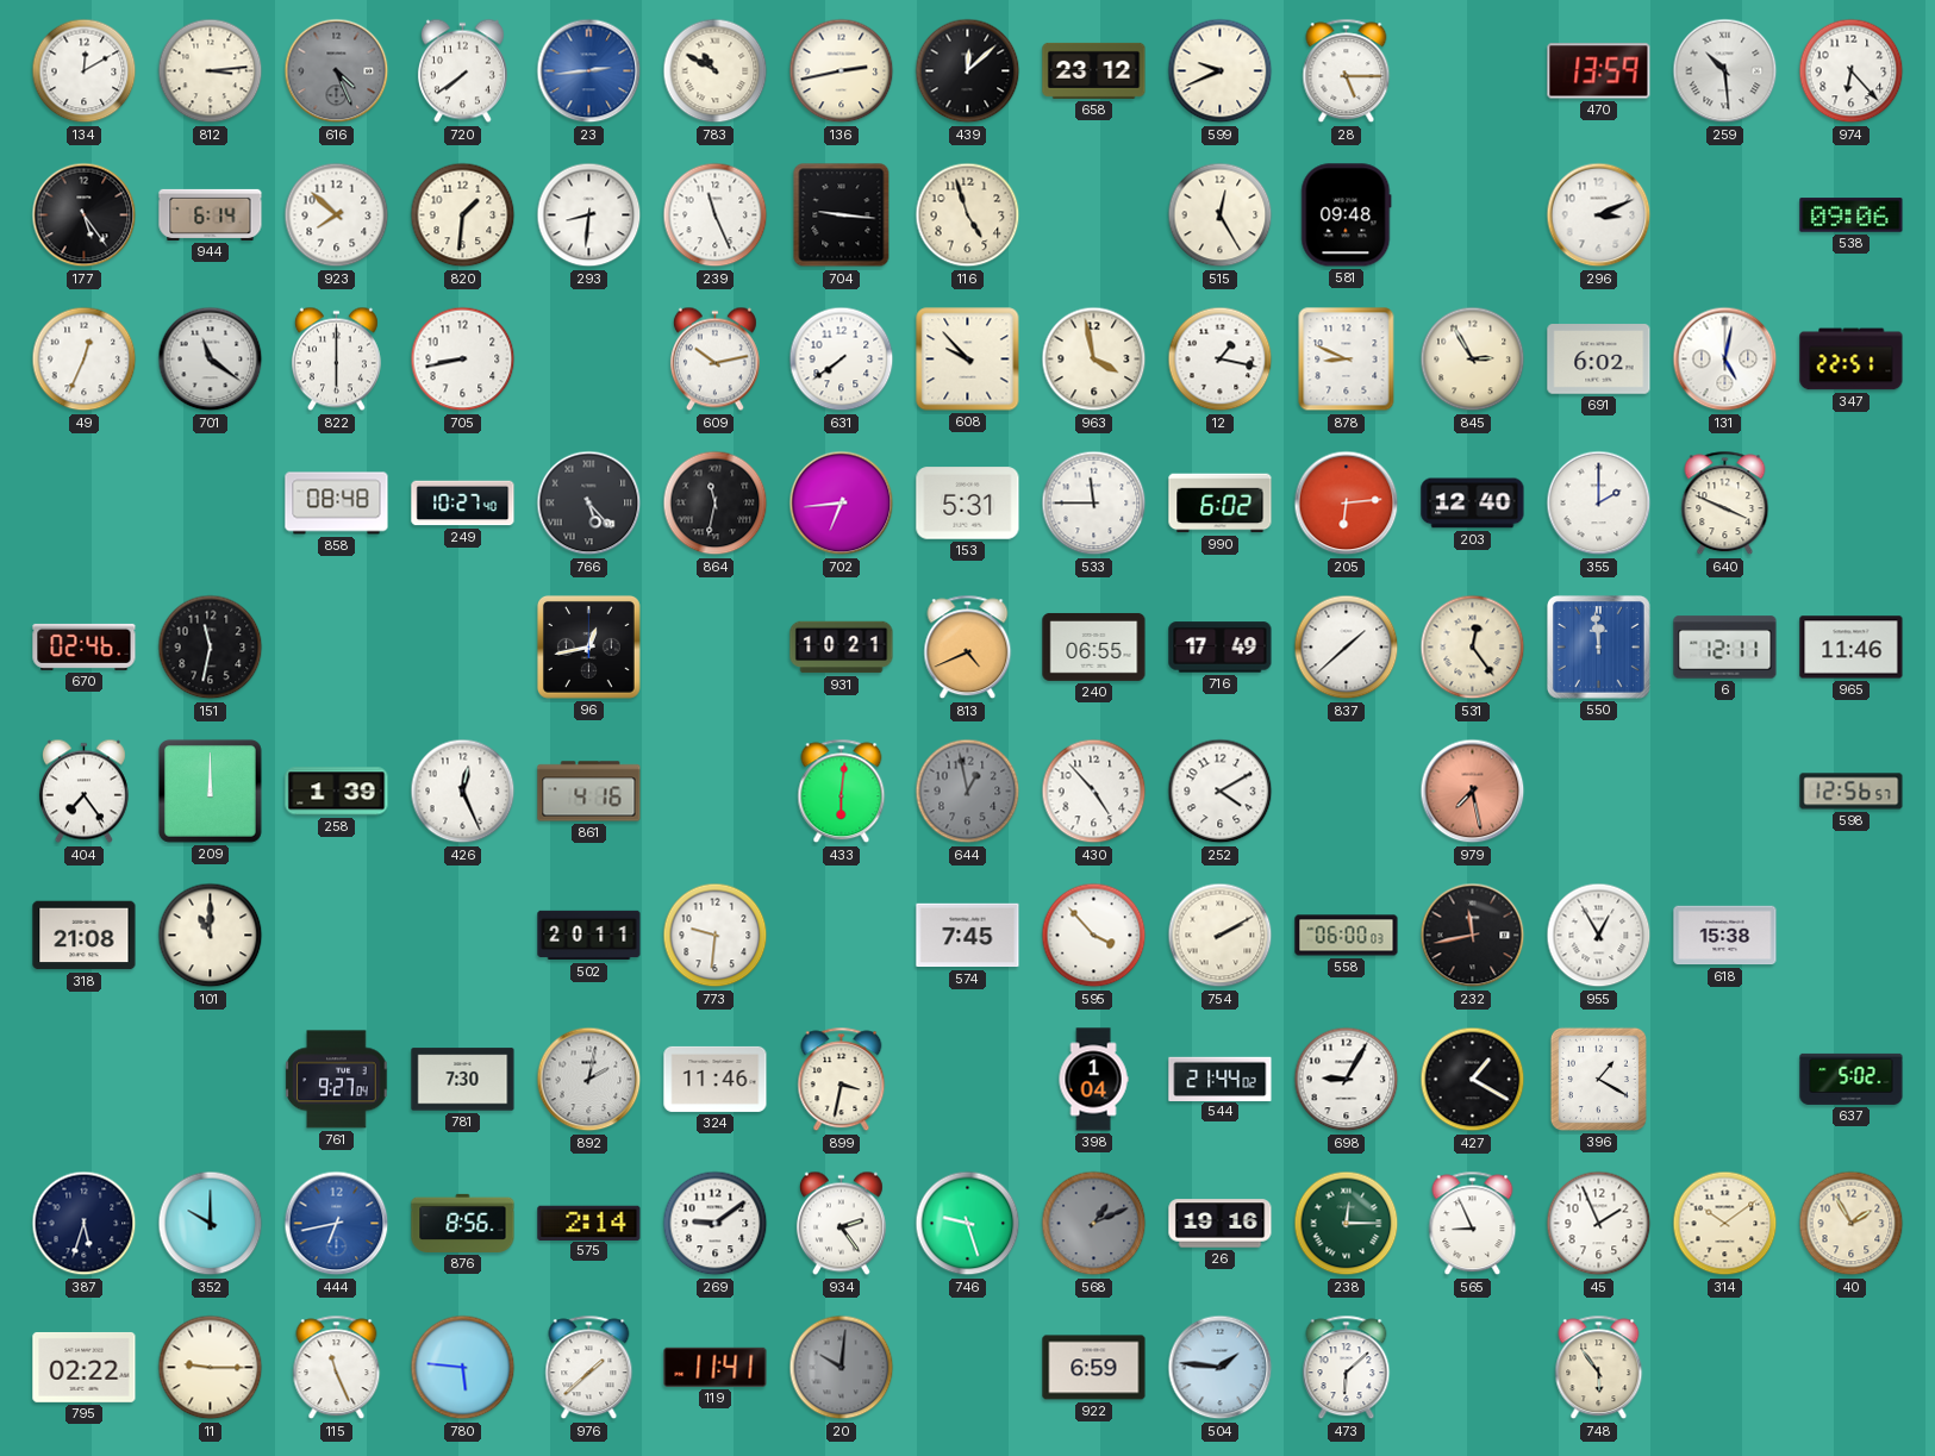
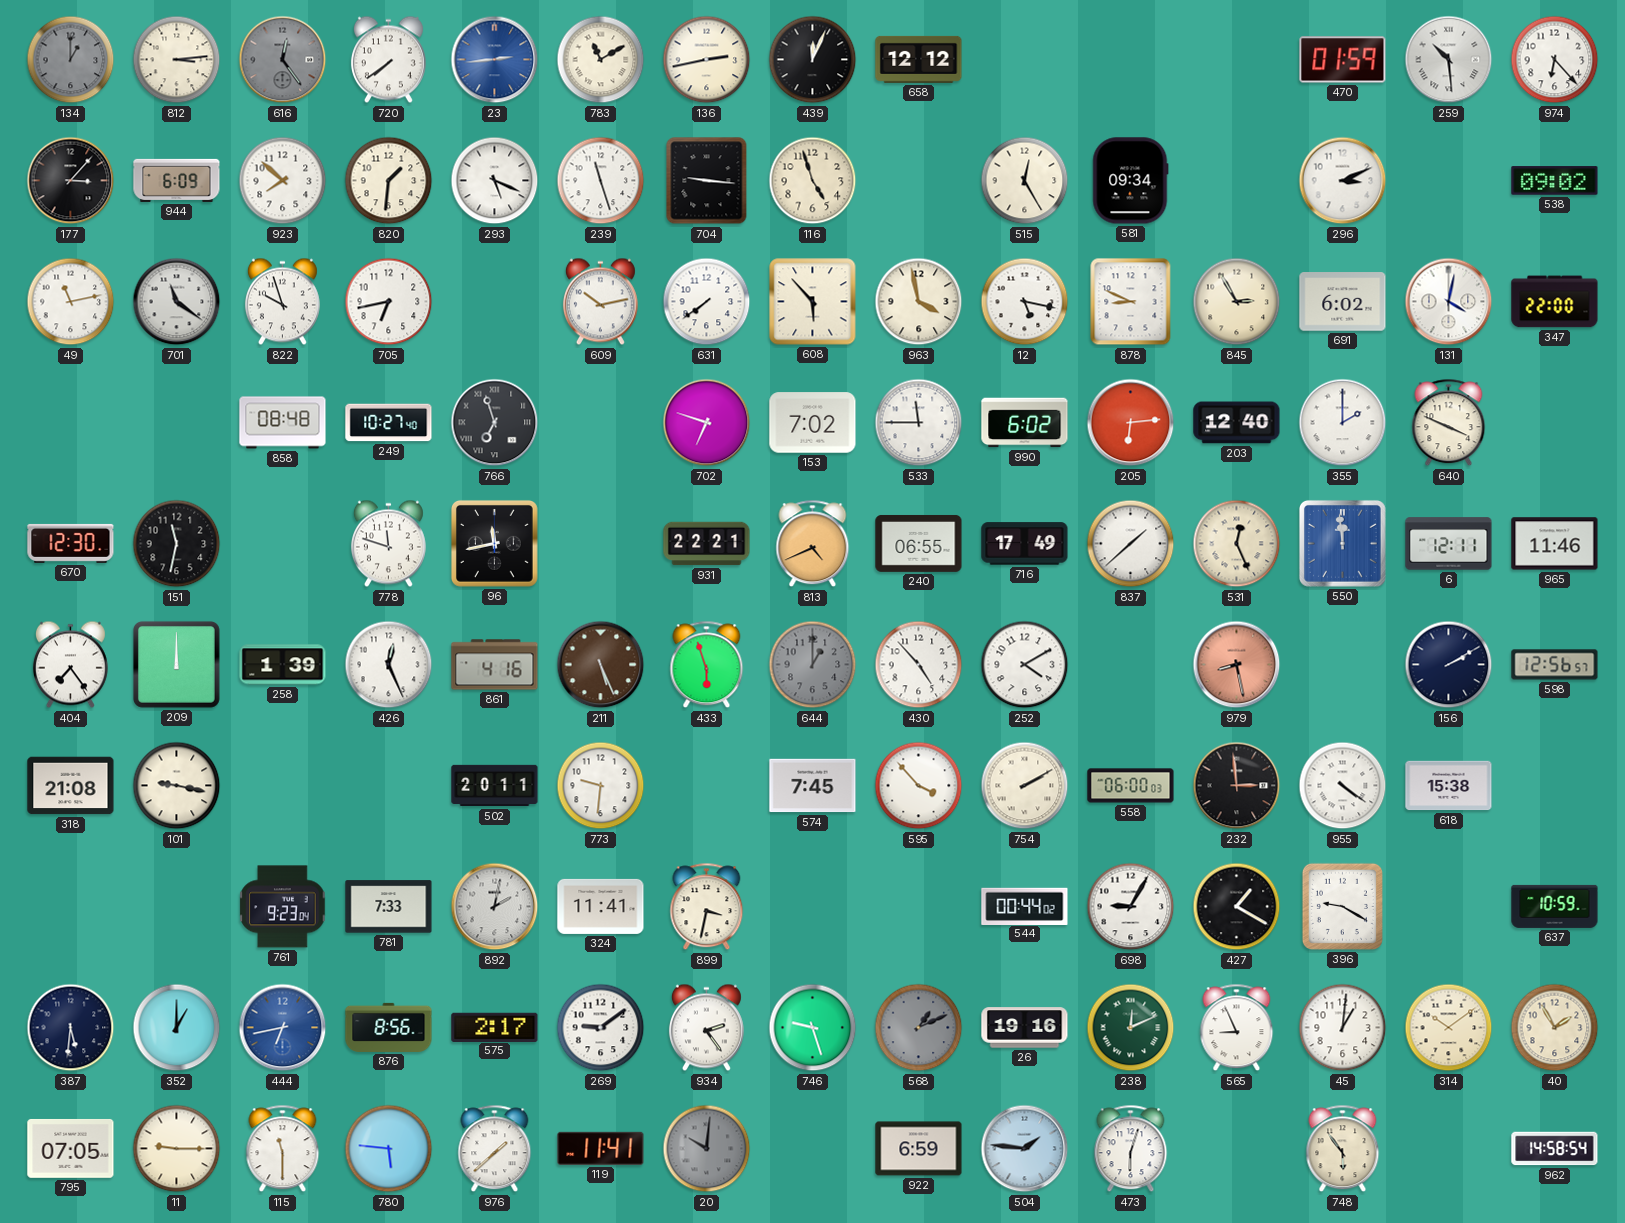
134: 12:10 -> 1:00
134 dial: white -> grey
616: 4:26 -> 12:24
783: 10:50 -> 11:10
439: 12:08 -> 12:04
658: 23:12 -> 12:12
599: 9:41 -> none
28: 5:15 -> none
470: 13:59 -> 01:59
177: 5:24 -> 3:07
944: 6:14 -> 6:09
293: 8:31 -> 5:19
239: 11:26 -> 11:27
581: 09:48 -> 09:34
538: 09:06 -> 09:02
49: 12:34 -> 11:13
822: 6:00 -> 9:57
705: 8:43 -> 6:43
608: 9:53 -> 5:53
12: 1:17 -> 5:17
131: 5:02 -> 4:02
347: 22:51 -> 22:00
766: 5:23 -> 6:57
864: 11:32 -> none
702: 6:44 -> 6:48
153: 5:31 -> 7:02
670: 02:46 -> 12:30
778: none -> 11:48
96: 12:43 -> 11:43
931: 10:21 -> 22:21
531: 12:24 -> 12:26
211: none -> 5:26
433: 6:01 -> 5:57
644: 12:58 -> 1:00
979: 7:28 -> 8:28
156: none -> 2:10
101: 11:00 -> 9:17
232: 11:43 -> 2:59
955: 12:55 -> 4:21
761: 9:27 -> 9:23
781: 7:30 -> 7:33
324: 11:46 -> 11:41
398: 1:04 -> none
544: 21:44 -> 00:44
396: 1:20 -> 9:20
637: 5:02 -> 10:59
387: 5:33 -> 5:31
352: 10:00 -> 1:00
575: 2:14 -> 2:17
238: 12:15 -> 12:11
45: 1:56 -> 1:01
795: 02:22 -> 07:05
115: 11:26 -> 11:30
473: 6:08 -> 6:03
962: none -> 14:58
